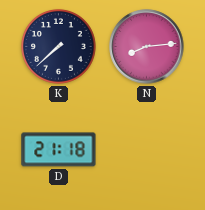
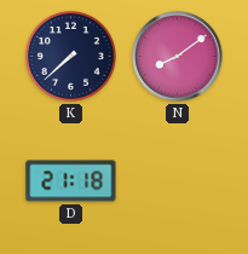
N: 8:14 -> 8:09
